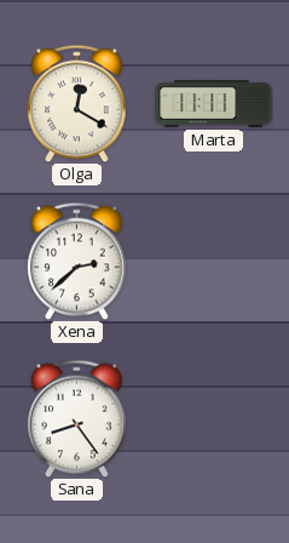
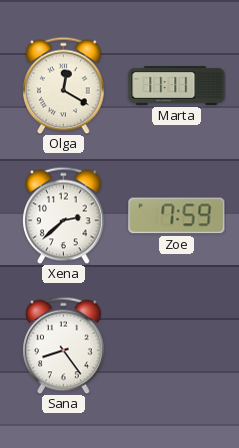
Zoe: none -> 7:59
